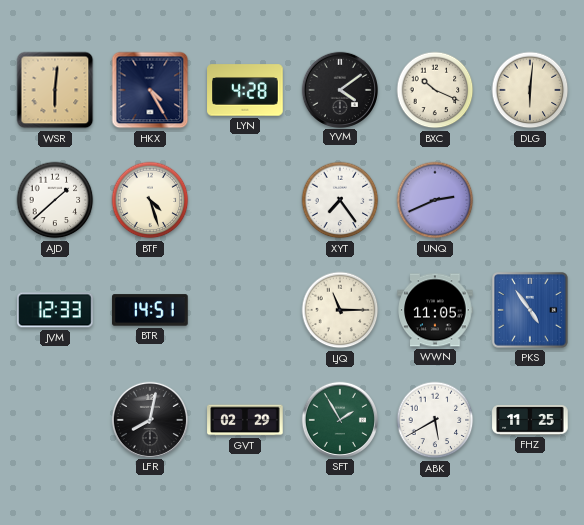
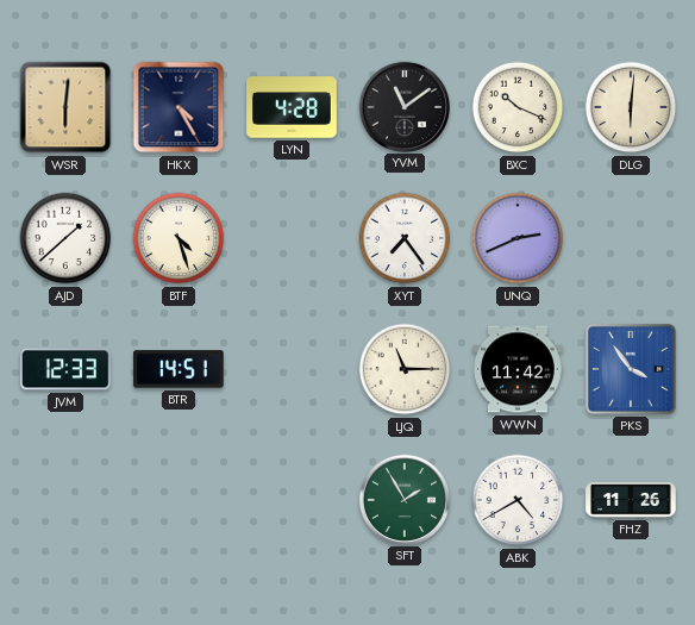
YVM: 4:09 -> 11:09
WWN: 11:05 -> 11:42
PKS: 4:54 -> 3:54
LFR: 8:02 -> none
GVT: 02:29 -> none
ABK: 5:40 -> 4:40
FHZ: 11:25 -> 11:26
